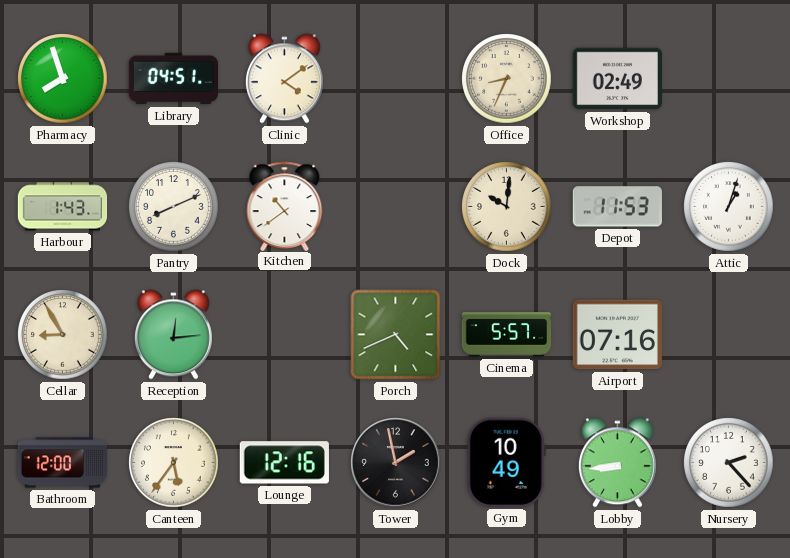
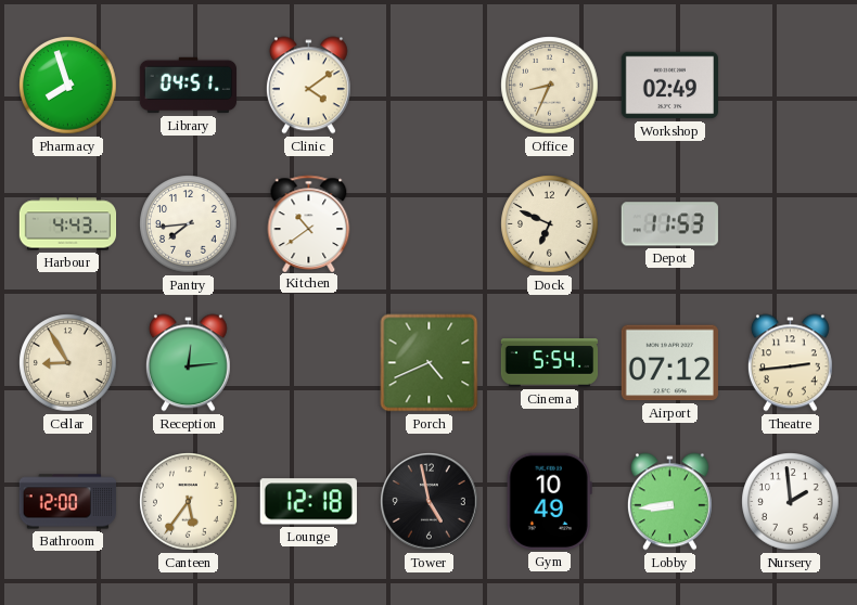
Harbour: 1:43 -> 4:43
Pantry: 8:11 -> 7:44
Dock: 10:01 -> 6:49
Attic: 1:03 -> none
Cinema: 5:57 -> 5:54
Airport: 07:16 -> 07:12
Theatre: none -> 2:44
Lounge: 12:16 -> 12:18
Tower: 1:58 -> 4:58
Nursery: 2:23 -> 1:59
